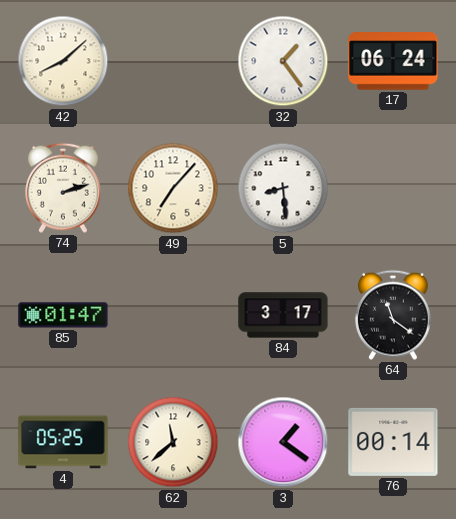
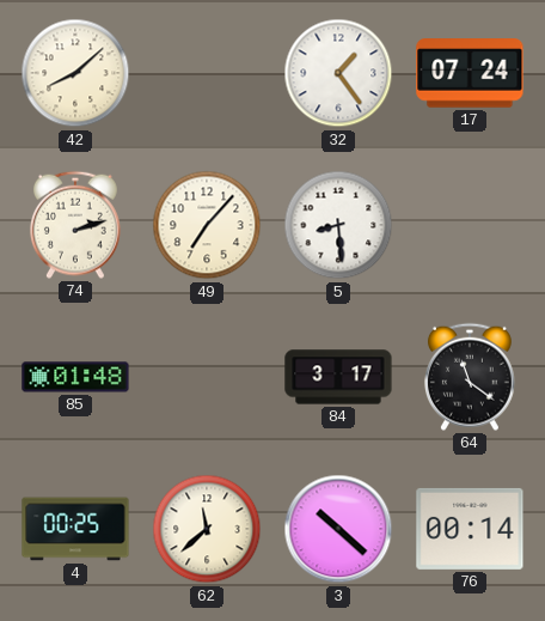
17: 06:24 -> 07:24
85: 01:47 -> 01:48
4: 05:25 -> 00:25
3: 1:21 -> 10:22
